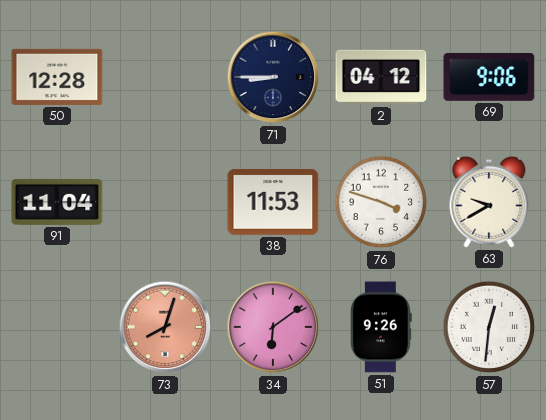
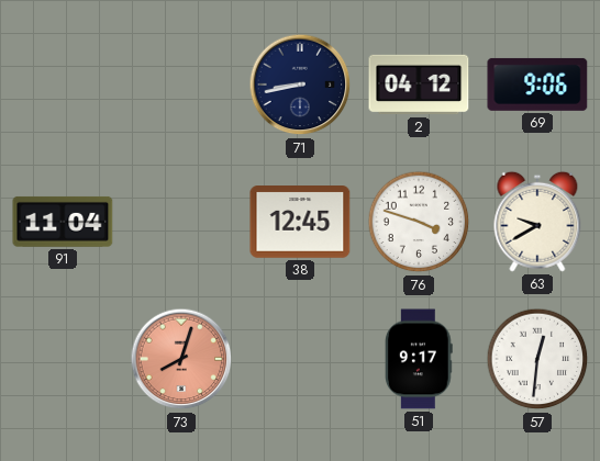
50: 12:28 -> none
71: 8:45 -> 8:43
38: 11:53 -> 12:45
34: 6:09 -> none
51: 9:26 -> 9:17
